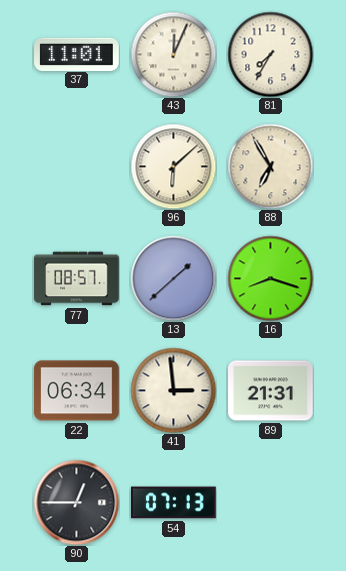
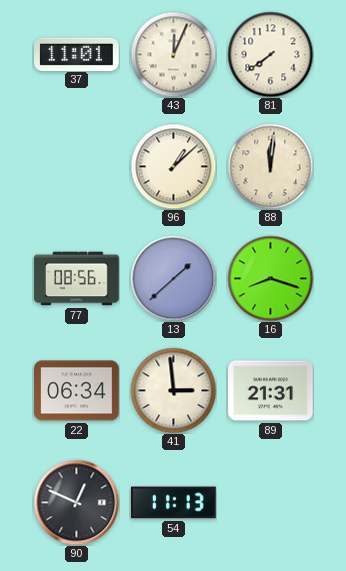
81: 7:35 -> 7:39
96: 6:08 -> 1:08
88: 6:55 -> 12:01
77: 08:57 -> 08:56
90: 12:45 -> 12:49
54: 07:13 -> 11:13
